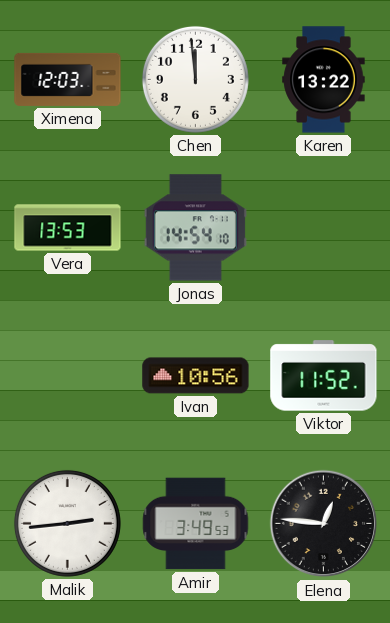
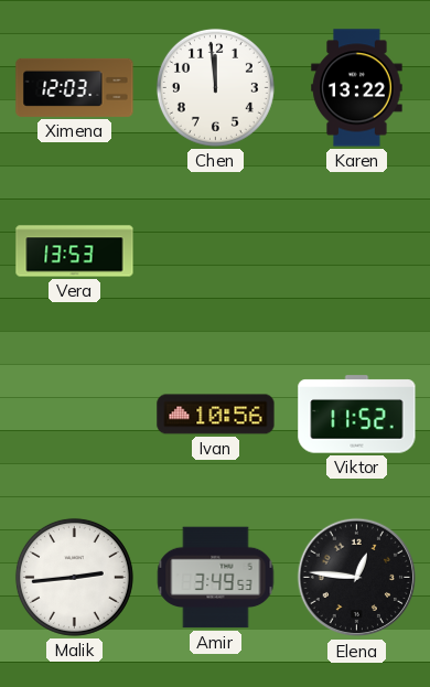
Jonas: 14:54 -> none
